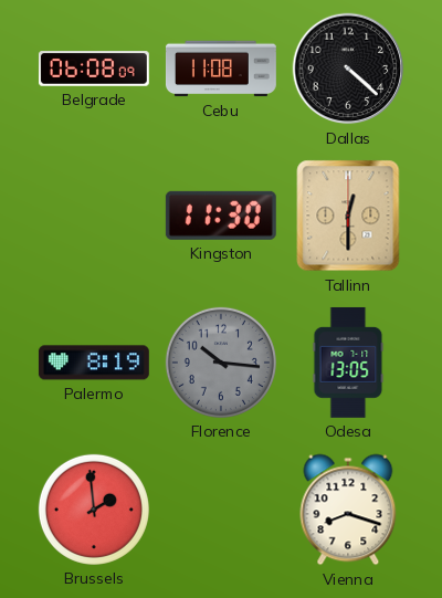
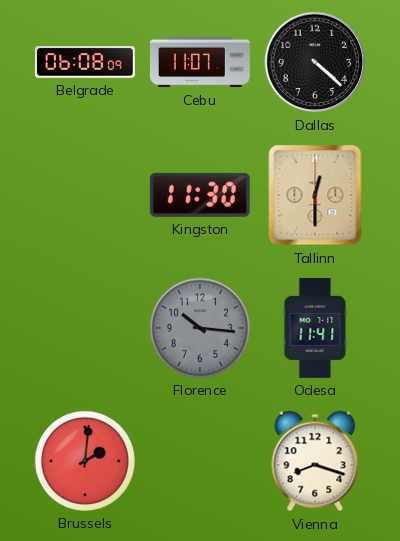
Cebu: 11:08 -> 11:07
Palermo: 8:19 -> none
Odesa: 13:05 -> 11:41
Brussels: 1:59 -> 2:01
